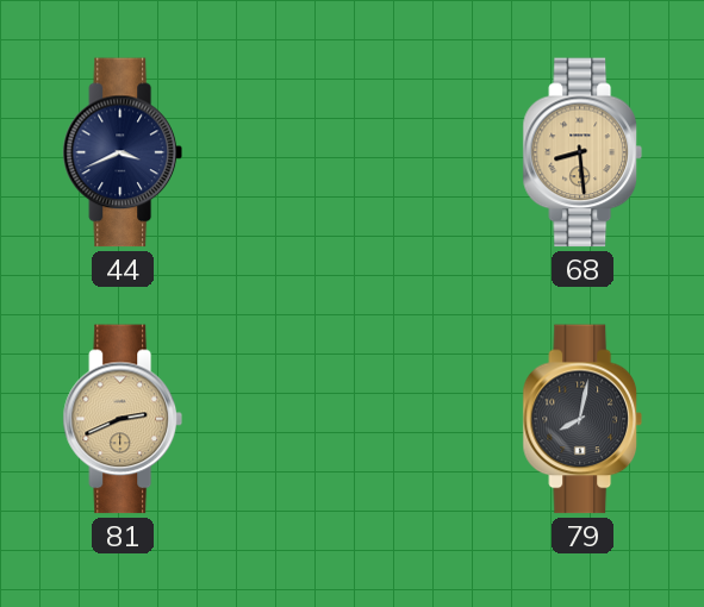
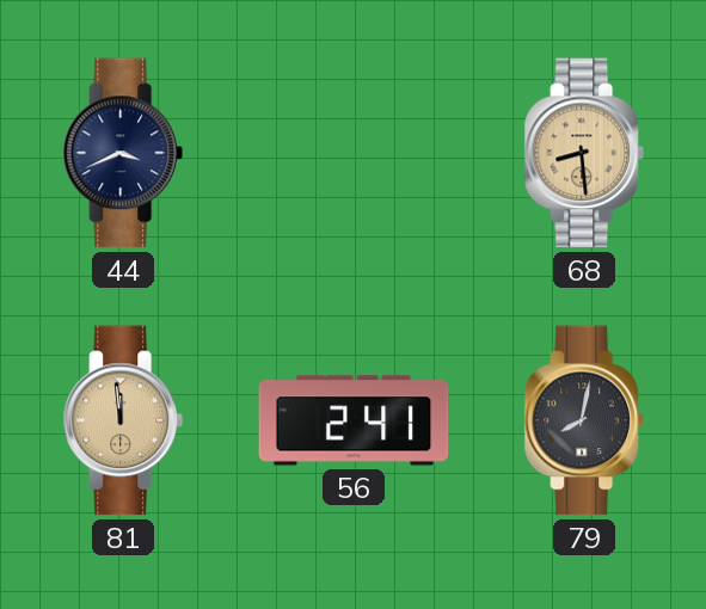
81: 2:41 -> 11:59
56: none -> 2:41
